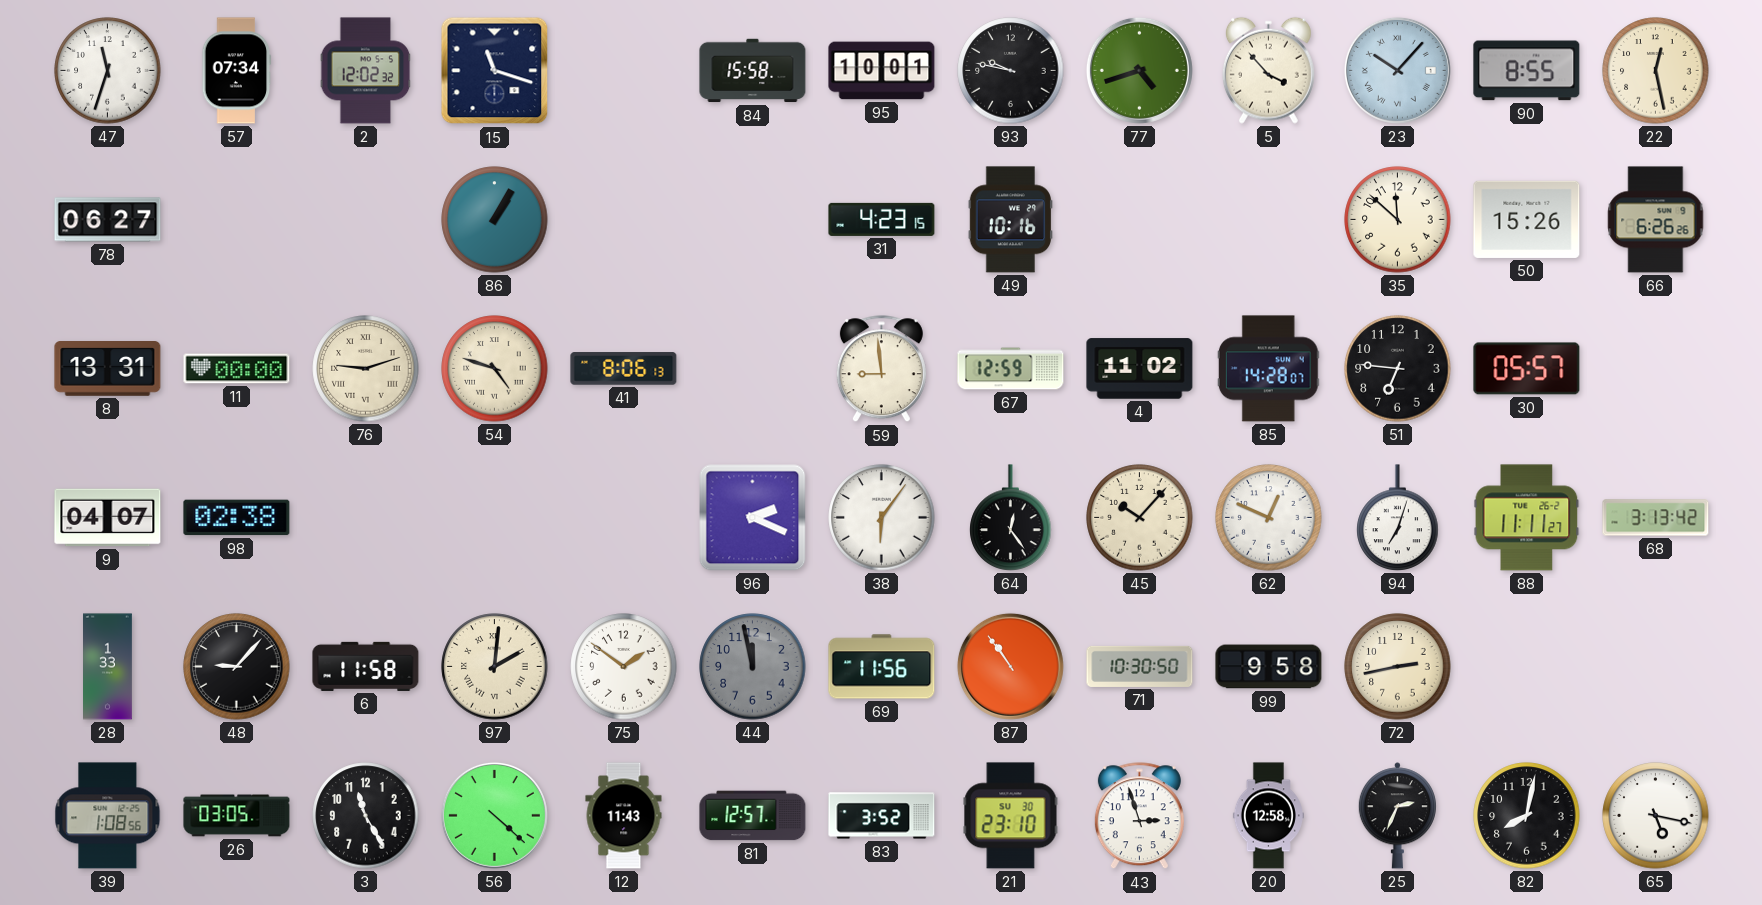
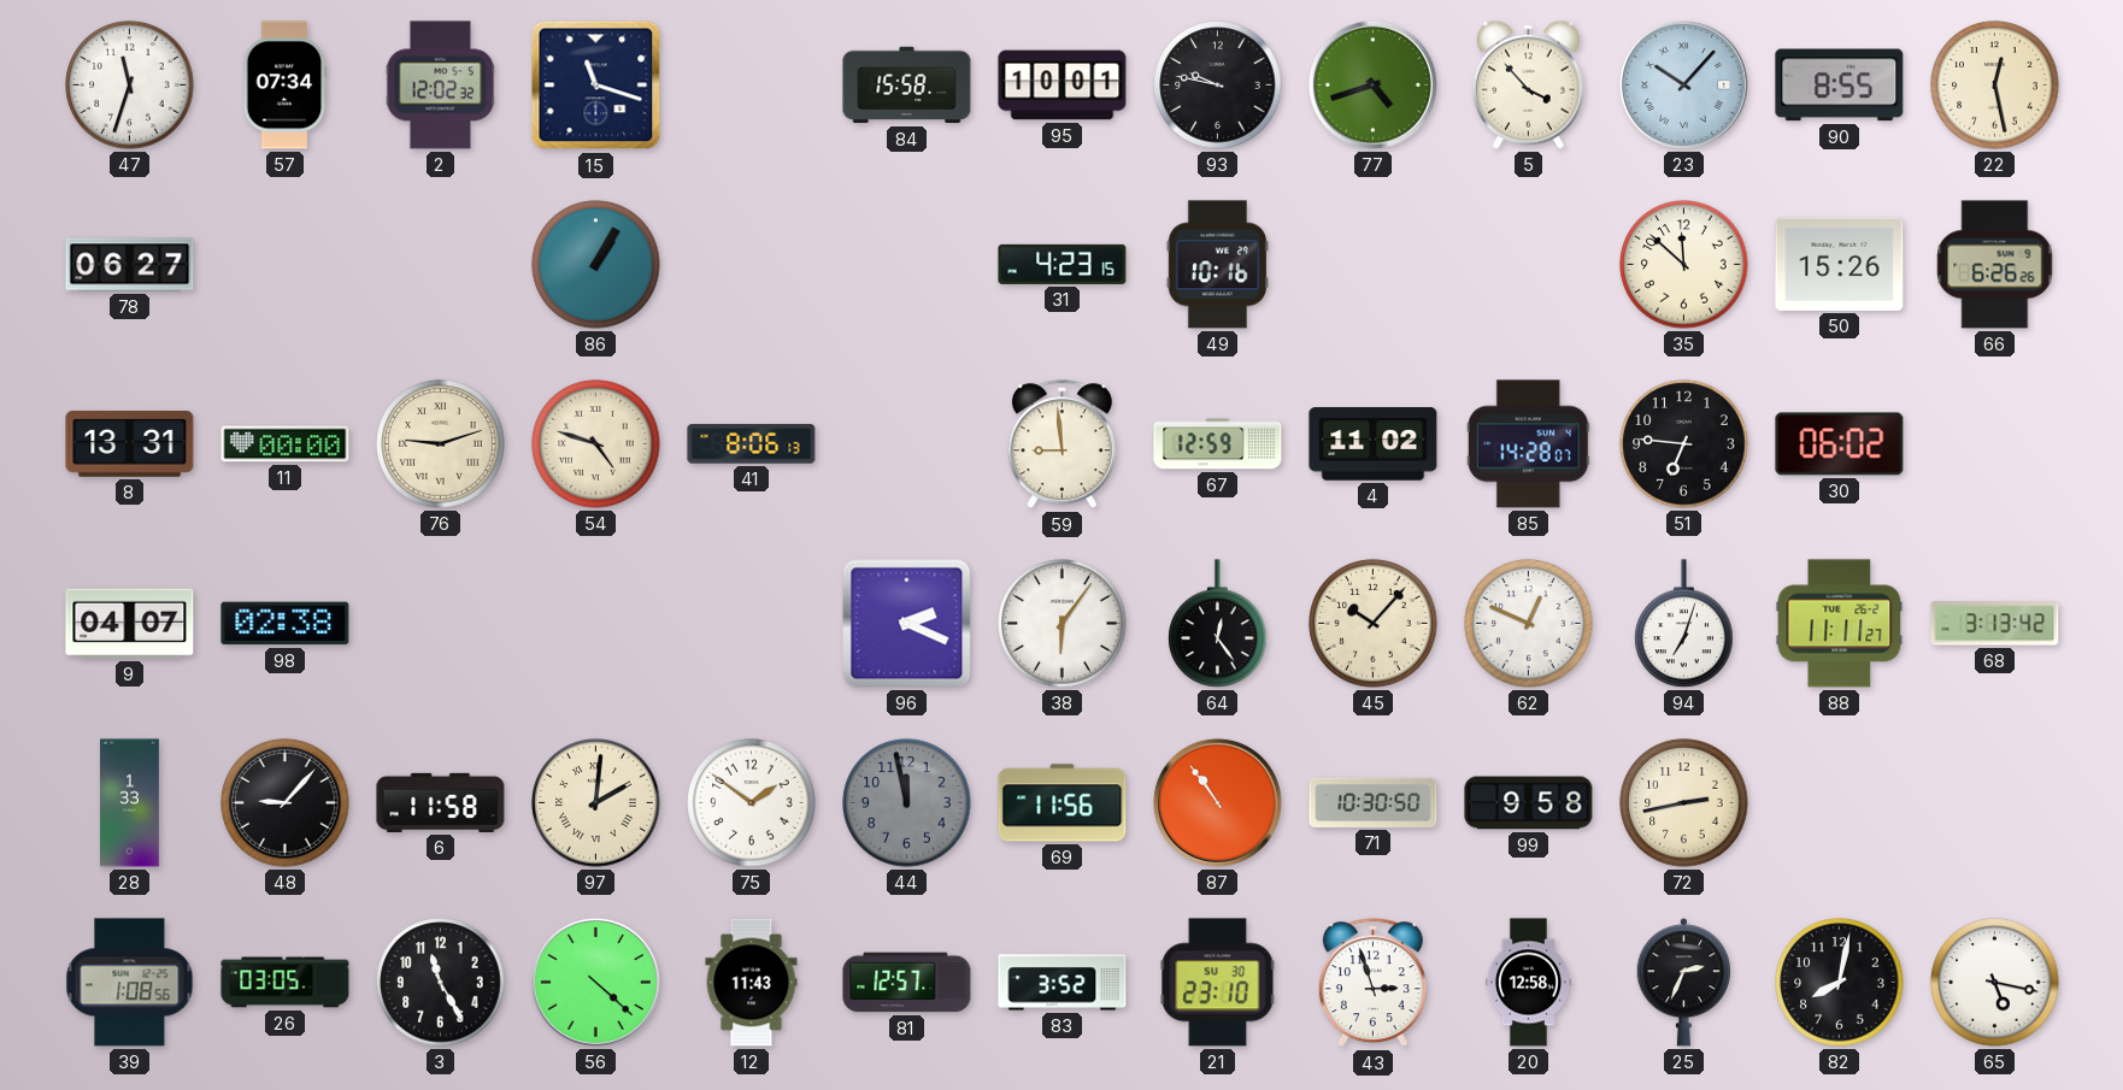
30: 05:57 -> 06:02
